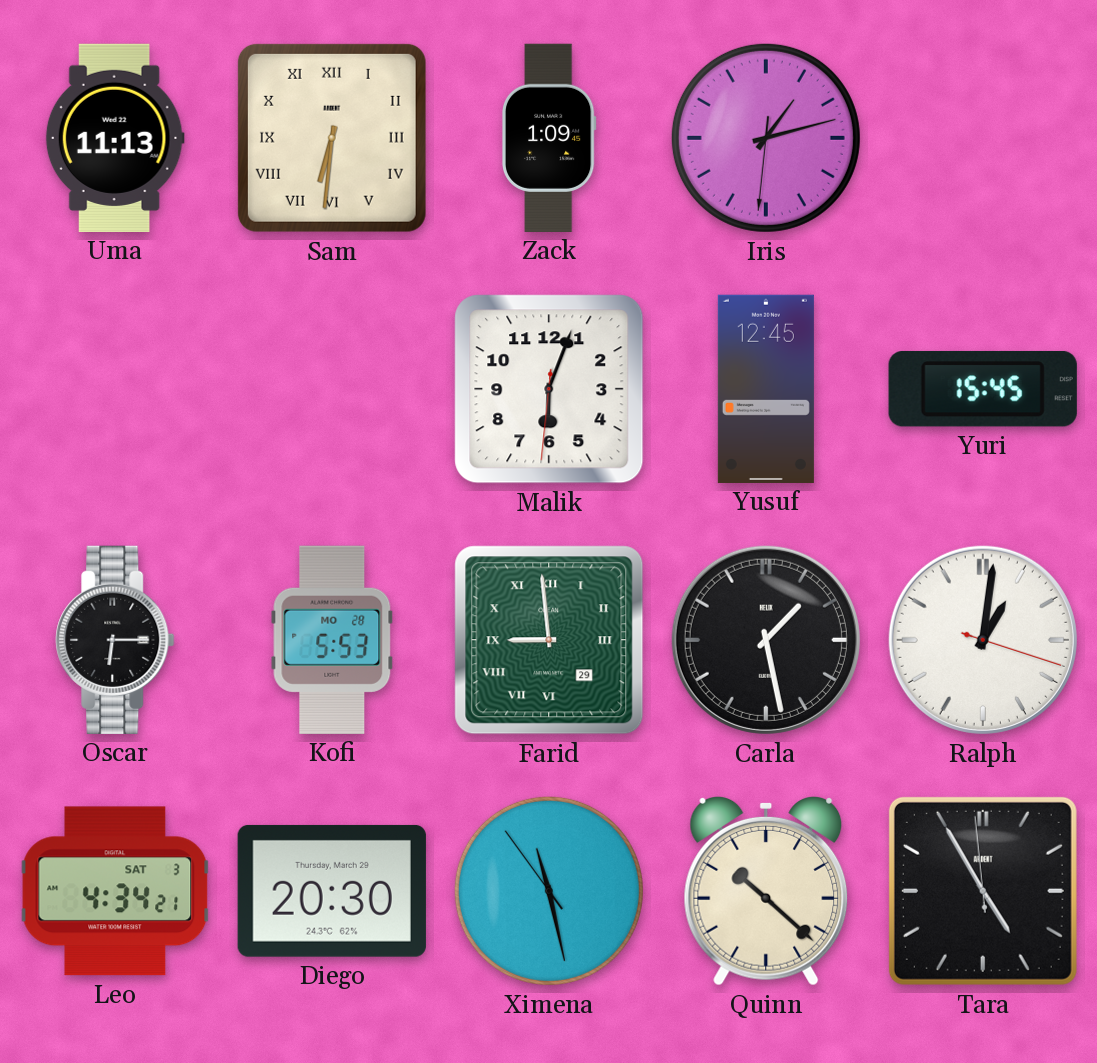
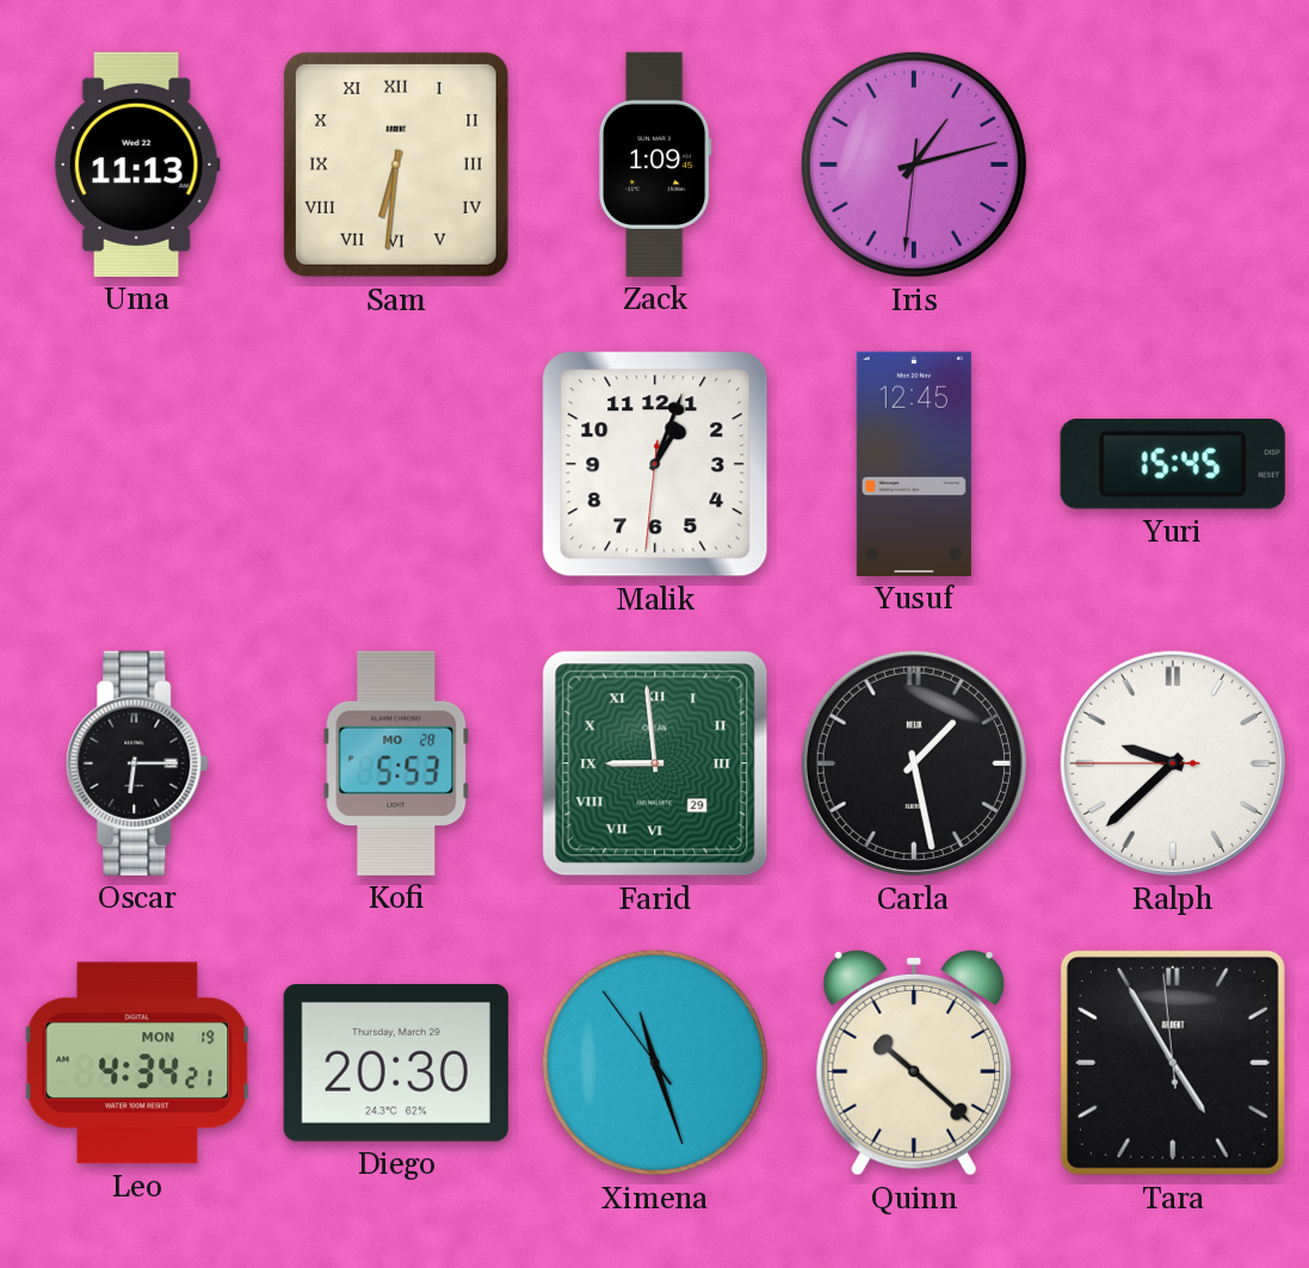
Malik: 6:03 -> 1:03
Ralph: 1:01 -> 9:37
Leo date: SAT 3 -> MON 19
Ximena: 11:27 -> 11:26
